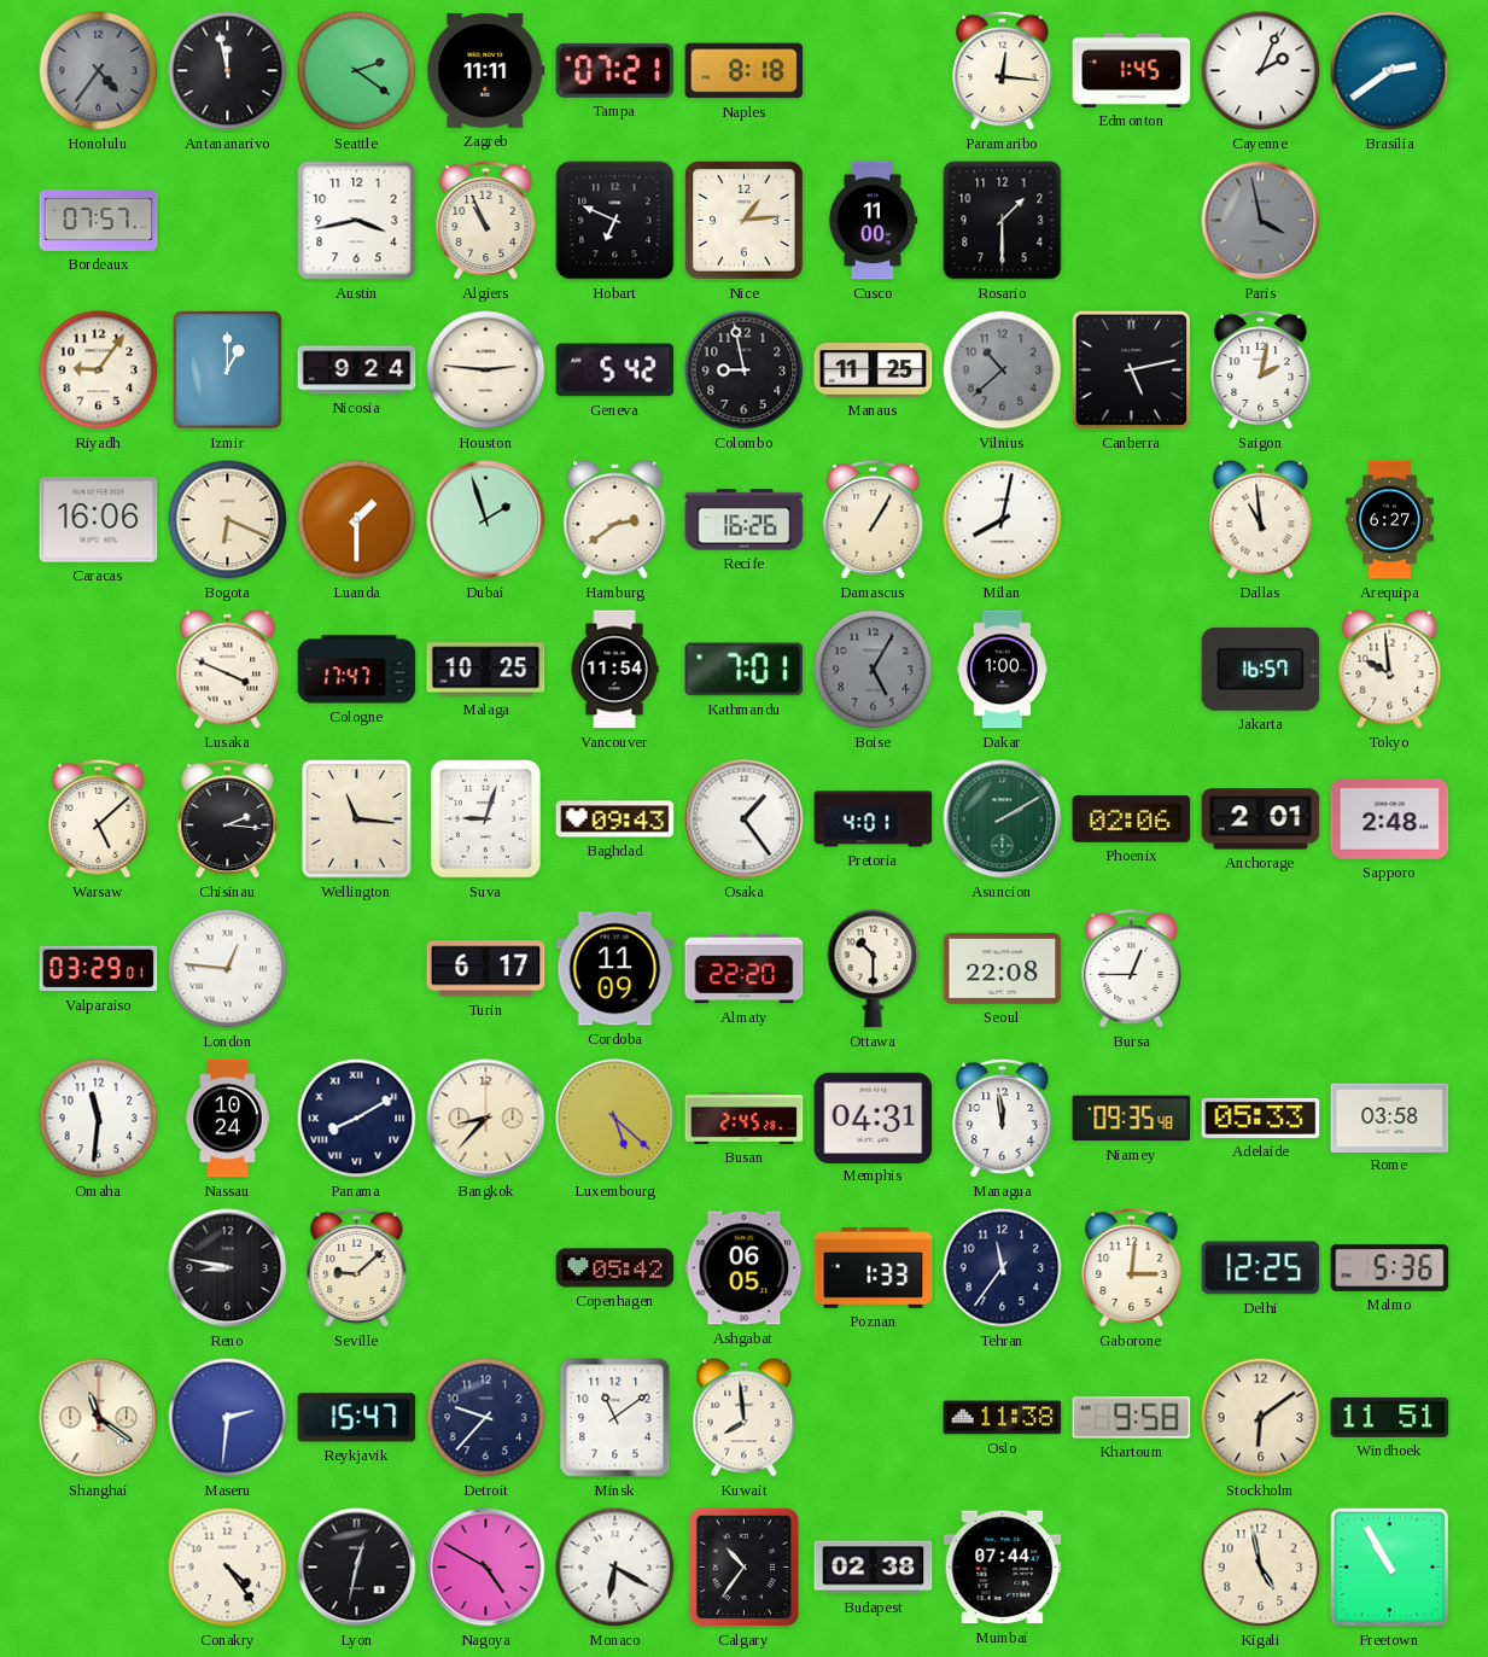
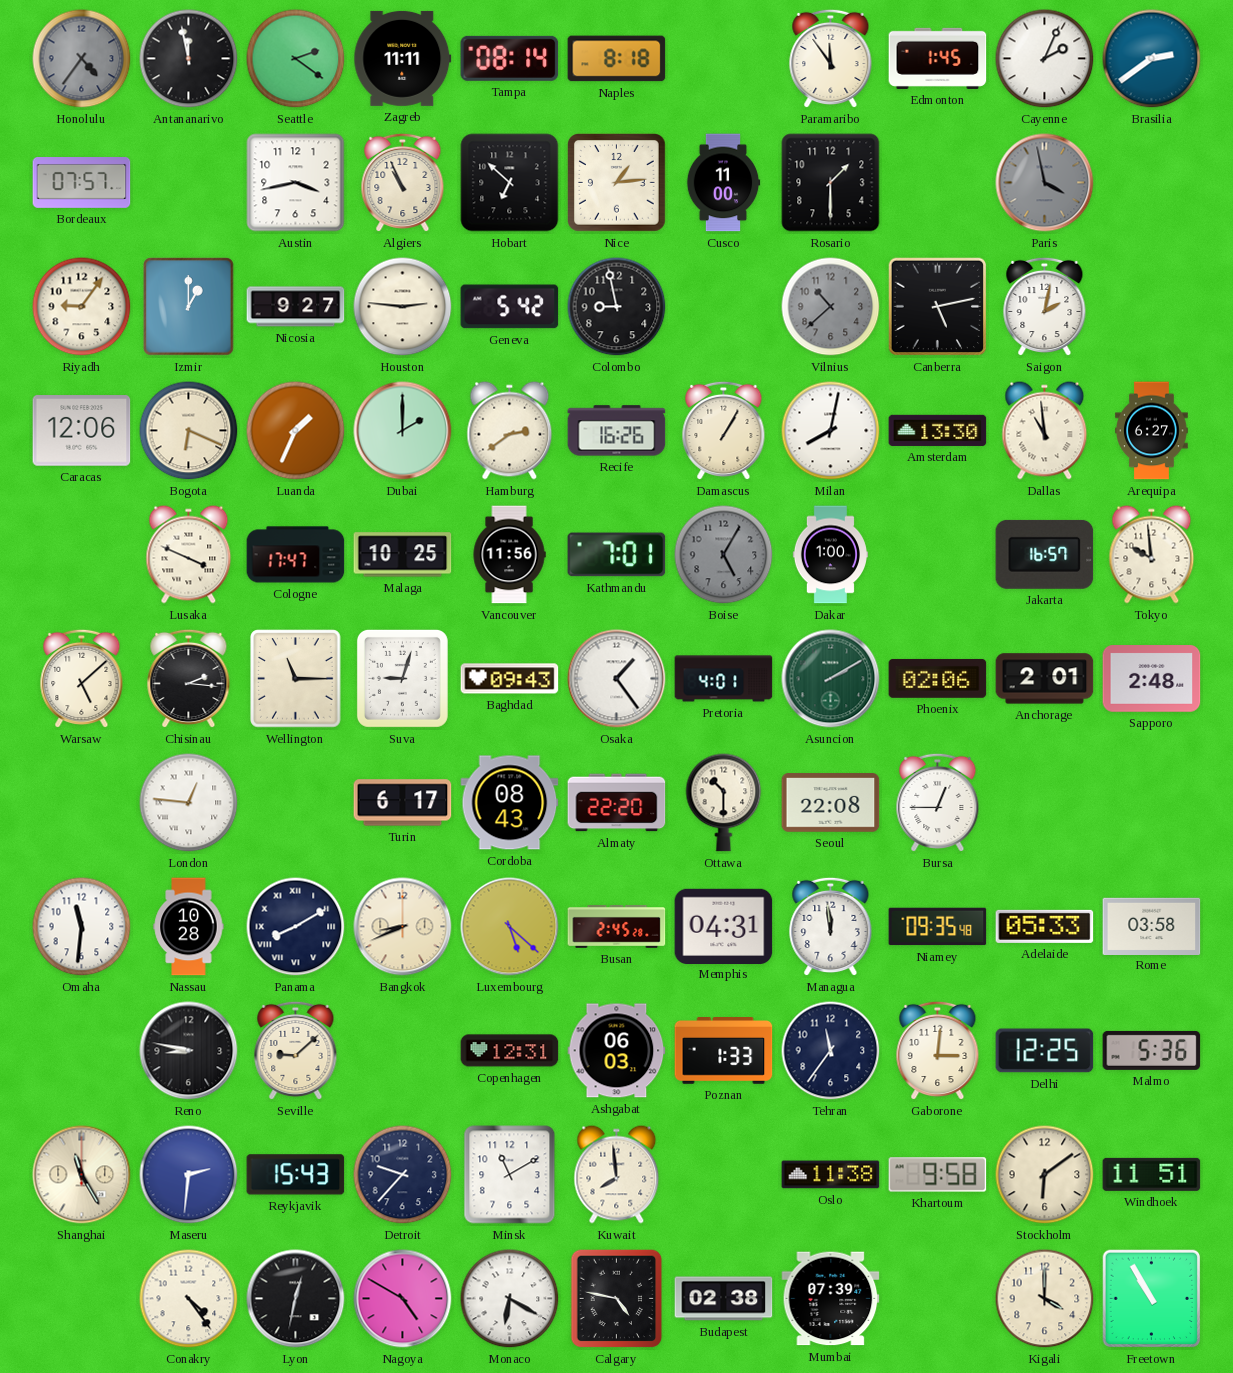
Tampa: 07:21 -> 08:14
Paramaribo: 12:16 -> 11:54
Hobart: 6:49 -> 6:52
Nicosia: 9:24 -> 9:27
Manaus: 11:25 -> none
Caracas: 16:06 -> 12:06
Luanda: 1:30 -> 1:34
Dubai: 1:57 -> 2:00
Amsterdam: none -> 13:30
Vancouver: 11:54 -> 11:56
Wellington: 11:16 -> 11:15
Valparaiso: 03:29 -> none
Cordoba: 11:09 -> 08:43
Nassau: 10:24 -> 10:28
Bangkok: 8:37 -> 8:41
Copenhagen: 05:42 -> 12:31
Ashgabat: 06:05 -> 06:03
Shanghai: 11:21 -> 11:25
Reykjavik: 15:47 -> 15:43
Minsk: 11:09 -> 11:10
Calgary: 10:36 -> 4:47
Mumbai: 07:44 -> 07:39
Kigali: 4:58 -> 4:00
